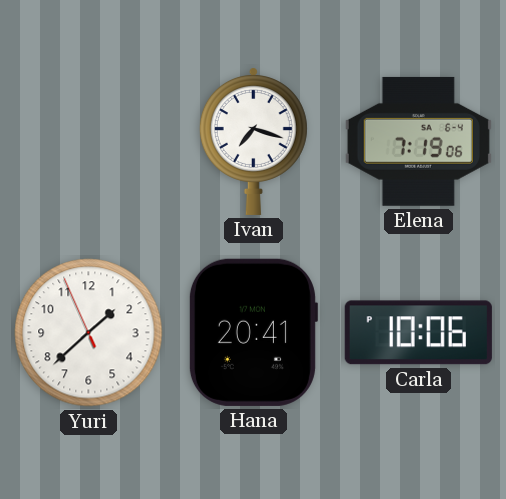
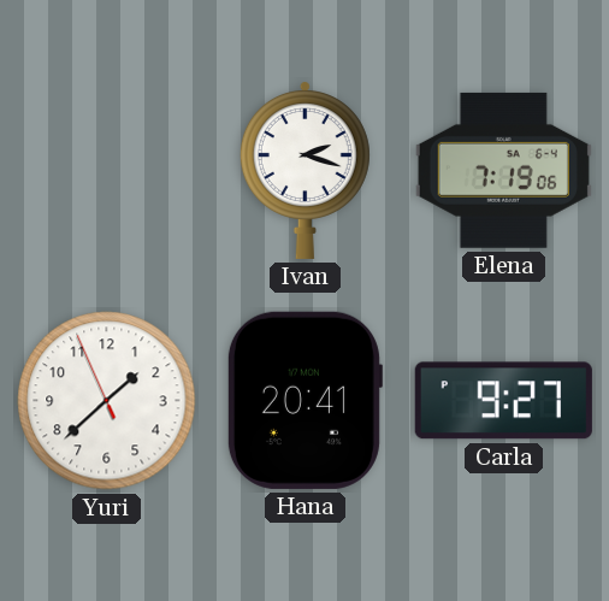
Ivan: 7:18 -> 2:18
Carla: 10:06 -> 9:27
